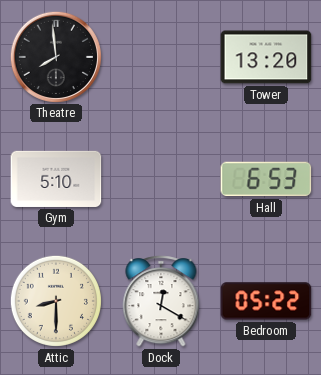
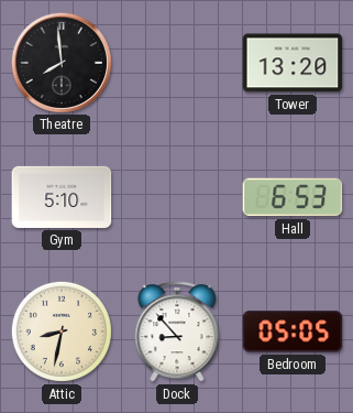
Attic: 8:30 -> 8:32
Dock: 12:20 -> 8:53
Bedroom: 05:22 -> 05:05
